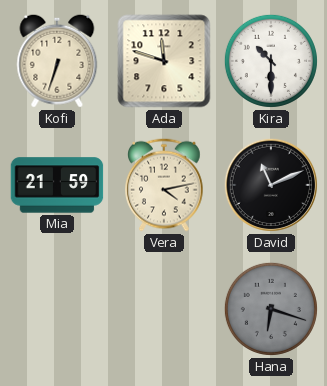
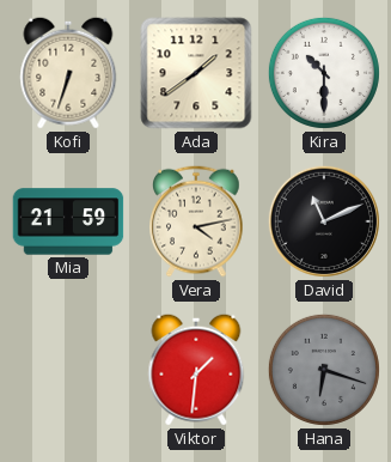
Ada: 11:48 -> 1:39
Viktor: none -> 1:31
